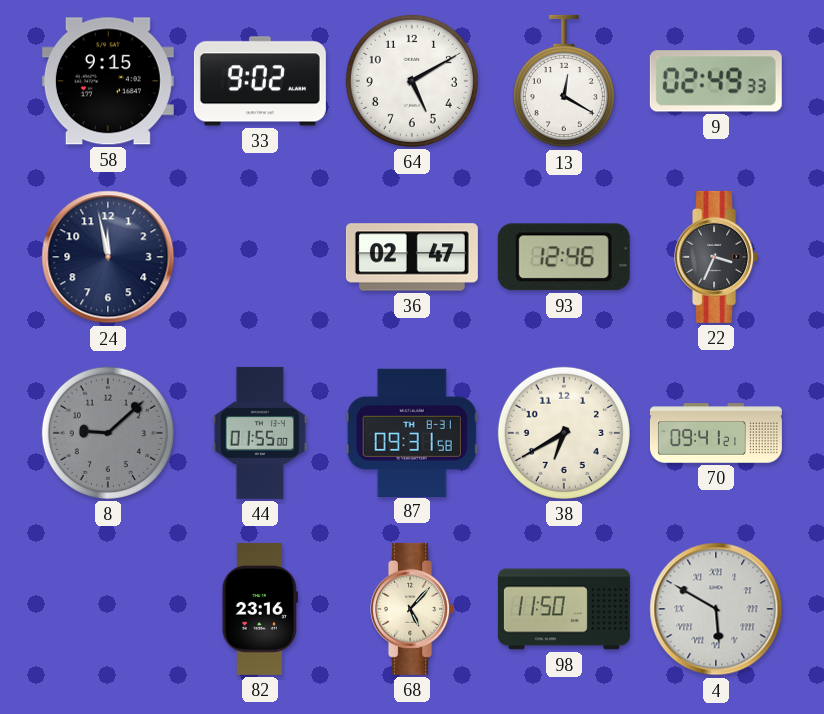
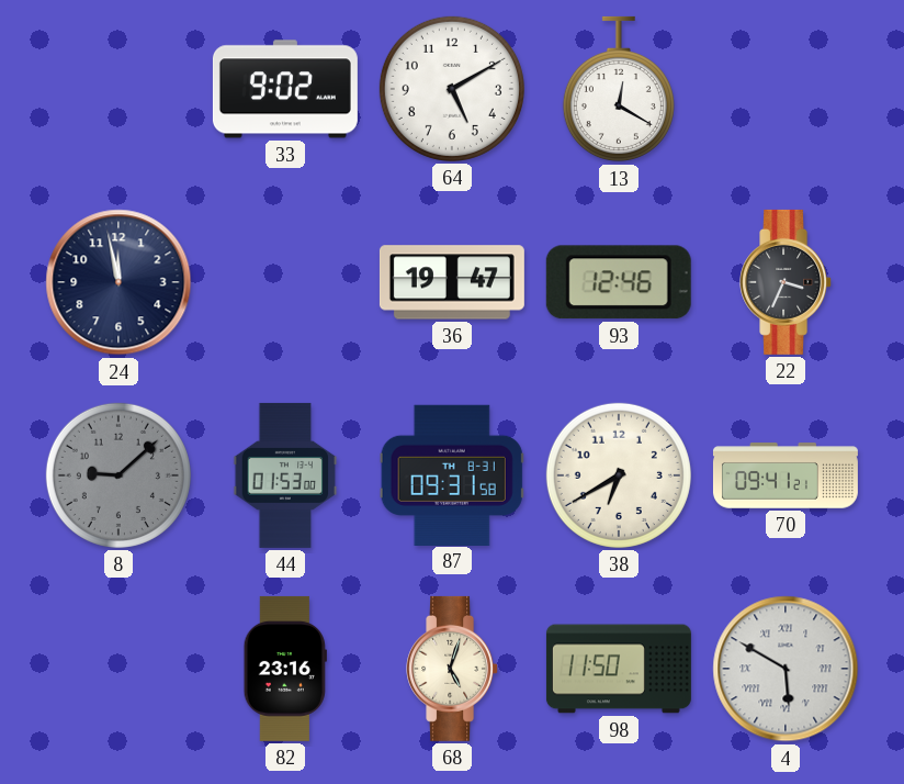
58: 9:15 -> none
9: 02:49 -> none
36: 02:47 -> 19:47
44: 01:55 -> 01:53
68: 5:07 -> 5:03
